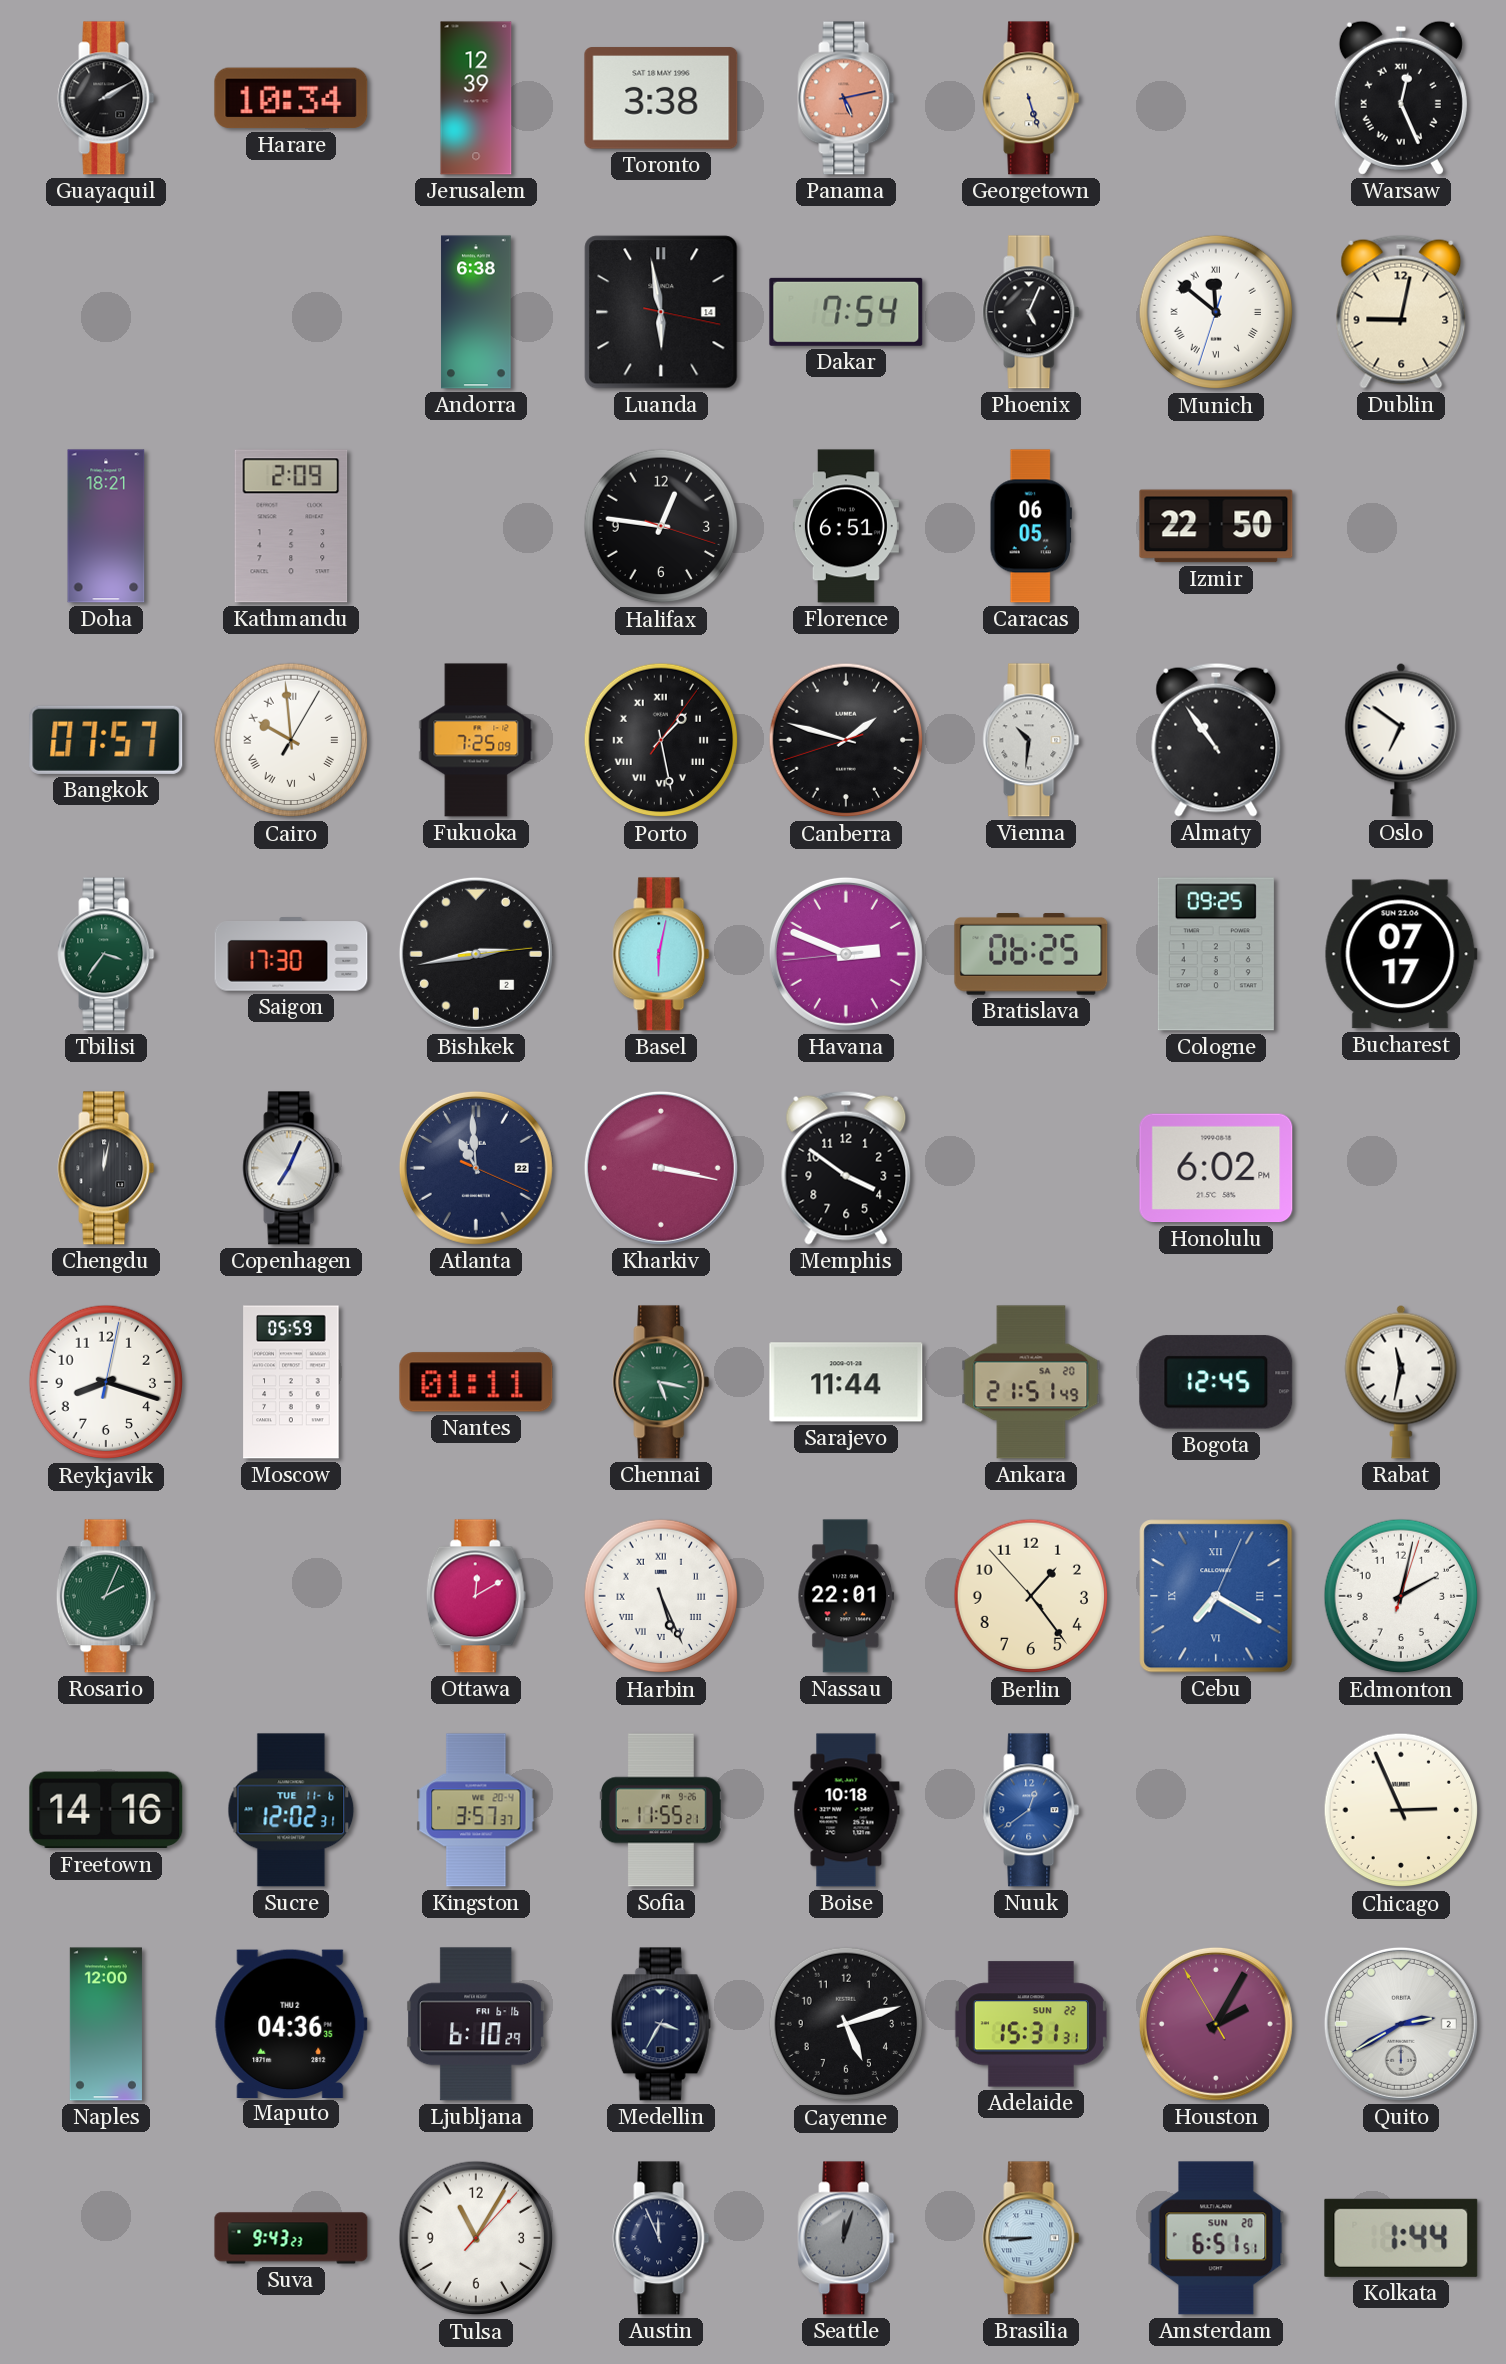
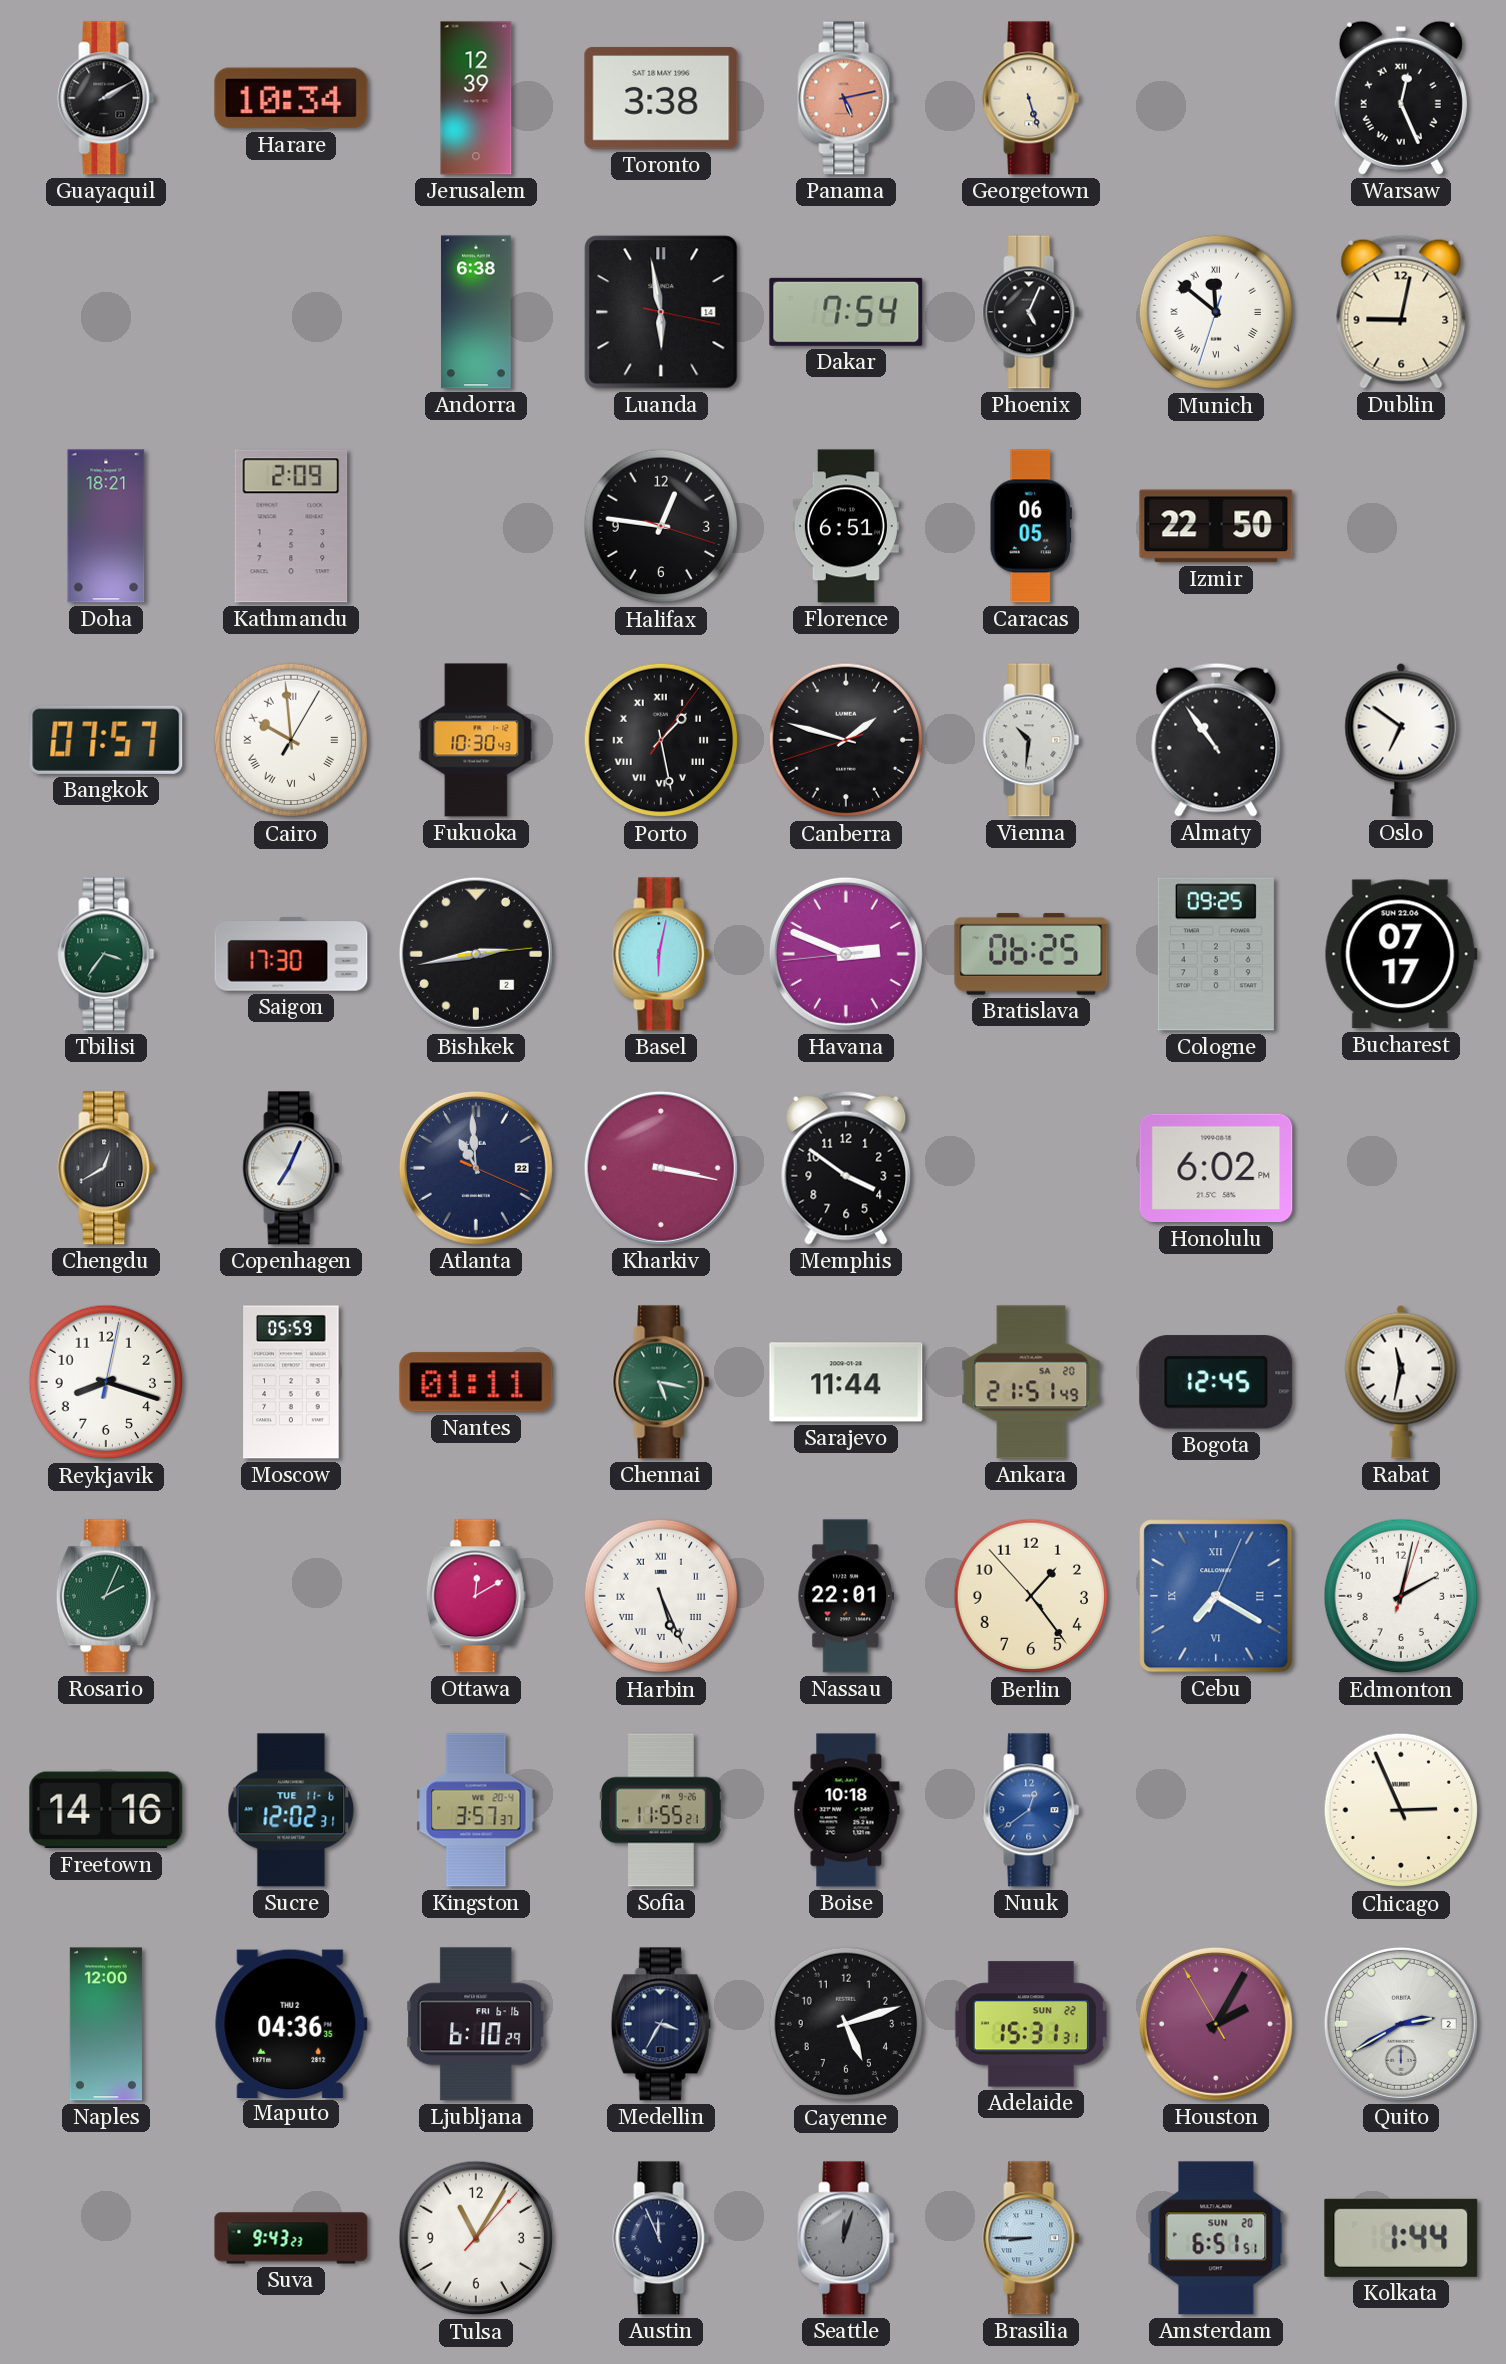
Fukuoka: 7:25 -> 10:30
Chengdu: 12:02 -> 12:40
